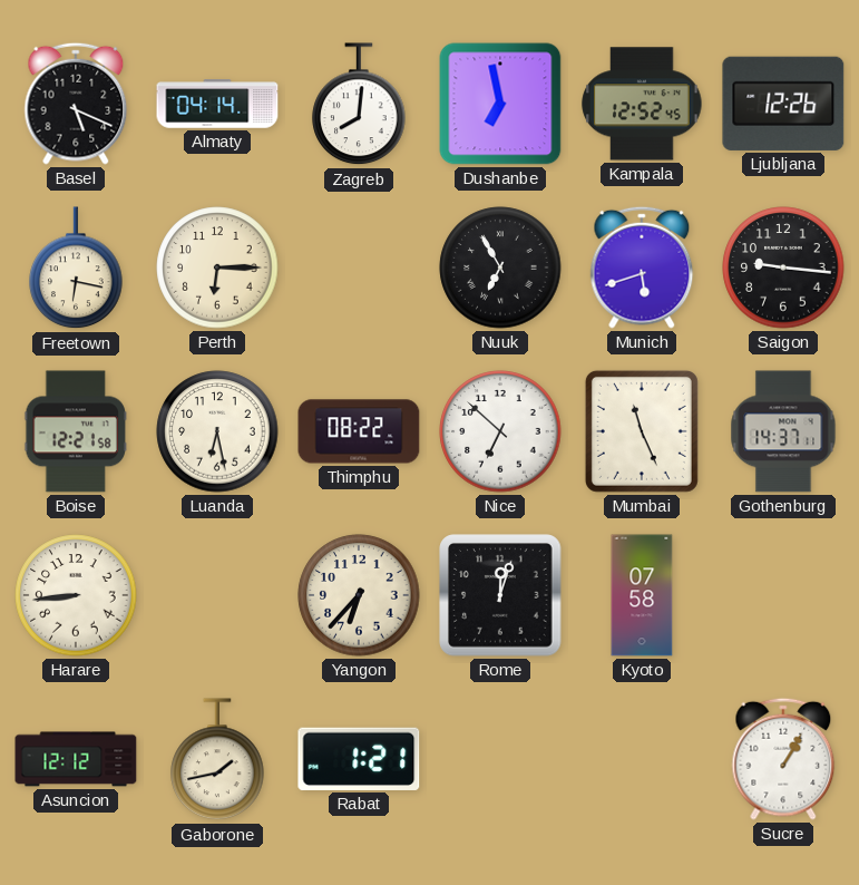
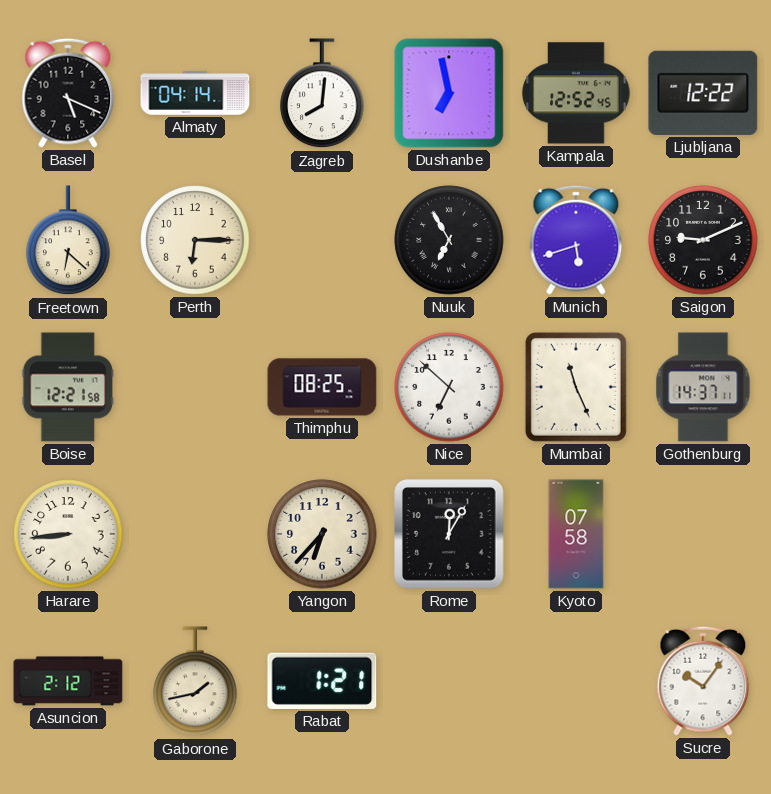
Ljubljana: 12:26 -> 12:22
Freetown: 6:17 -> 6:22
Saigon: 9:16 -> 9:11
Luanda: 6:28 -> none
Thimphu: 08:22 -> 08:25
Rome: 12:03 -> 12:05
Asuncion: 12:12 -> 2:12
Sucre: 1:05 -> 10:06
